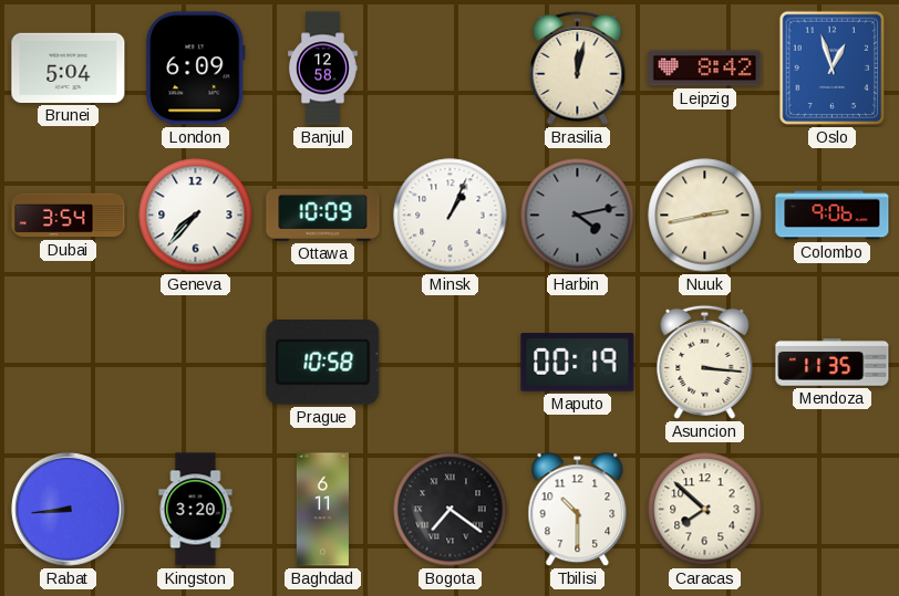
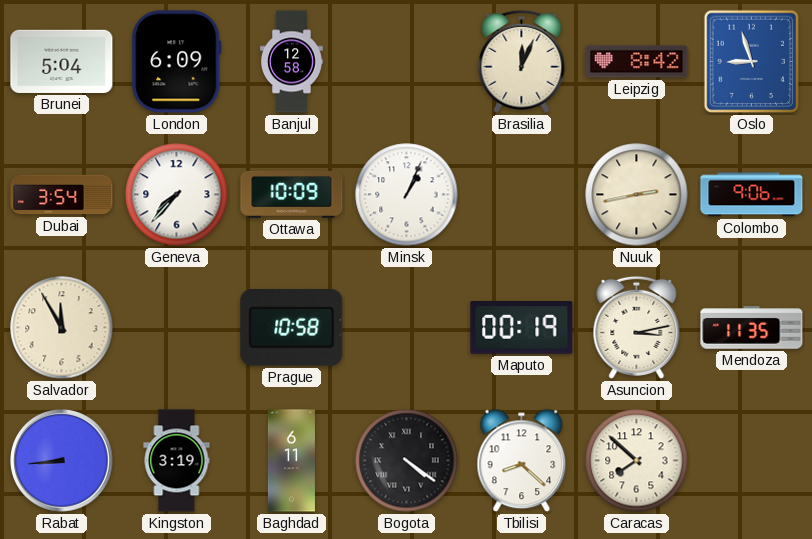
Brasilia: 12:02 -> 12:04
Oslo: 12:57 -> 8:57
Harbin: 4:13 -> none
Salvador: none -> 11:55
Asuncion: 3:16 -> 3:13
Kingston: 3:20 -> 3:19
Bogota: 7:21 -> 4:21
Tbilisi: 10:30 -> 8:22
